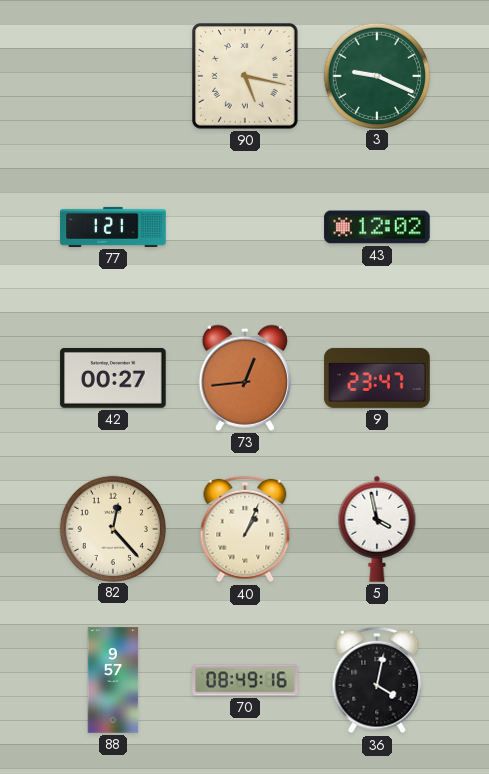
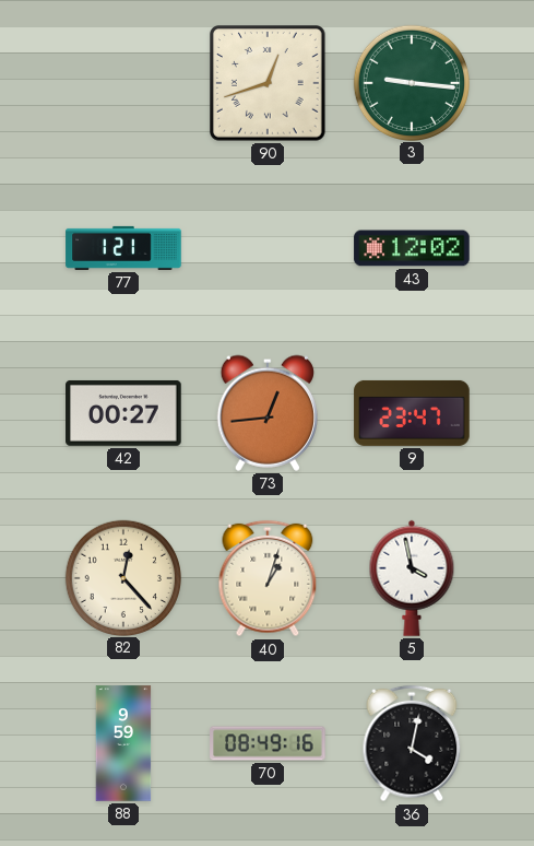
90: 5:17 -> 12:42
3: 9:19 -> 9:16
40: 1:04 -> 1:03
88: 9:57 -> 9:59
